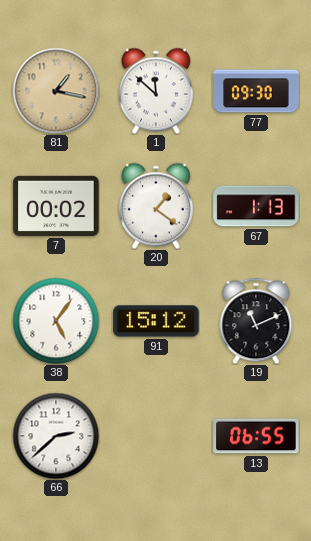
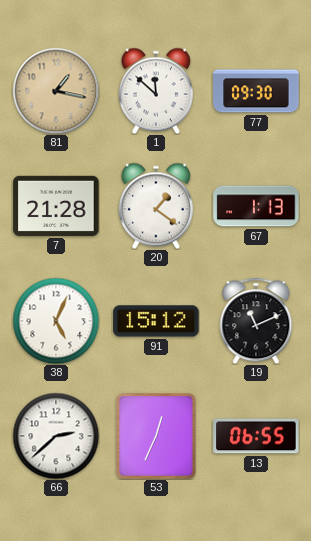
7: 00:02 -> 21:28
38: 5:06 -> 5:04
53: none -> 12:34
